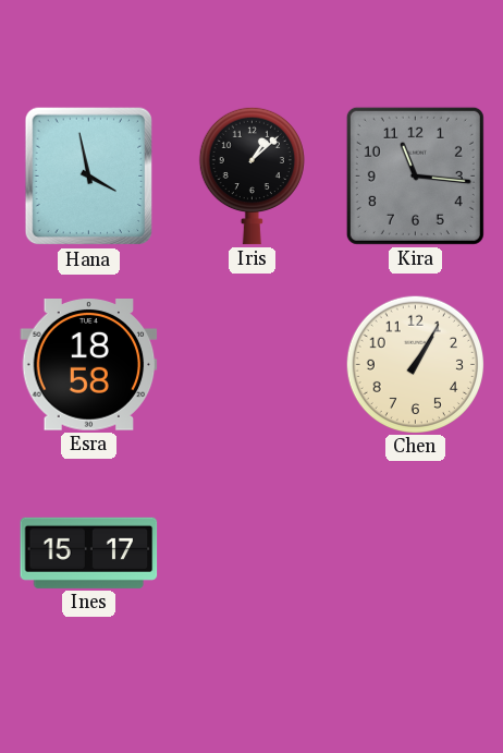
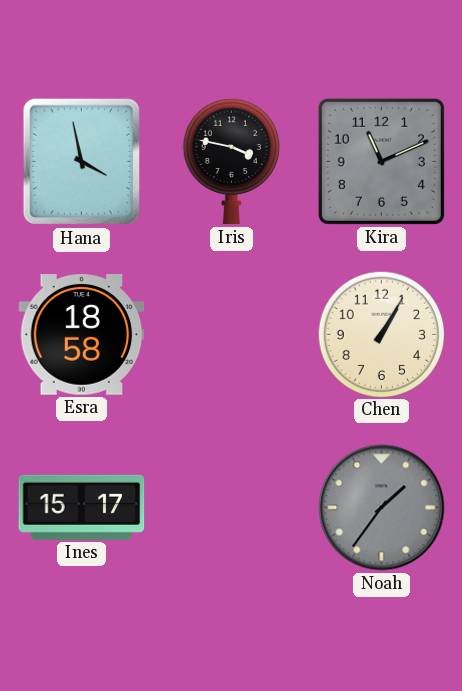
Iris: 1:08 -> 3:47
Kira: 11:16 -> 11:11
Noah: none -> 1:36
